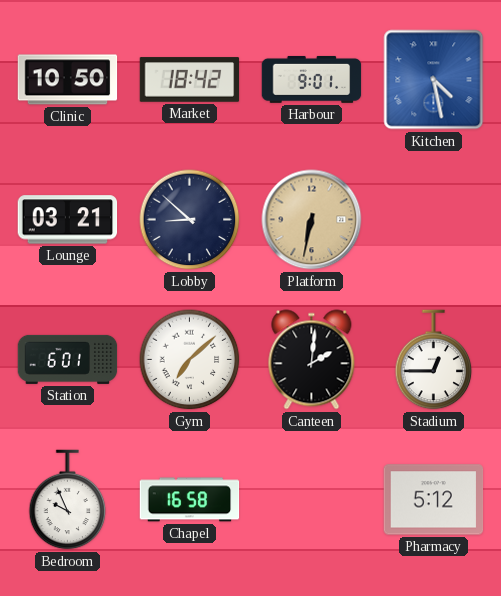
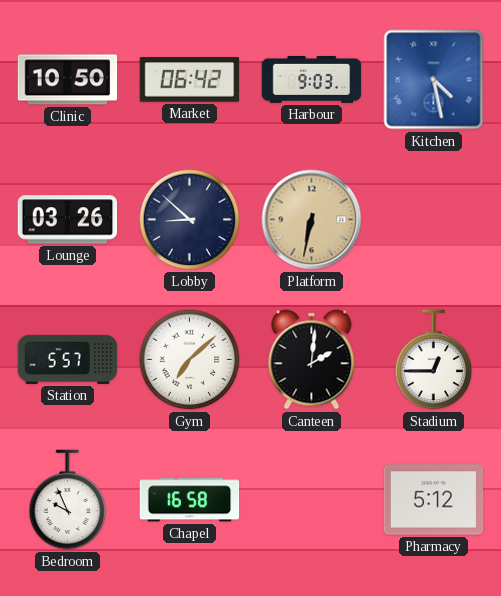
Market: 18:42 -> 06:42
Harbour: 9:01 -> 9:03
Lounge: 03:21 -> 03:26
Station: 6:01 -> 5:57
